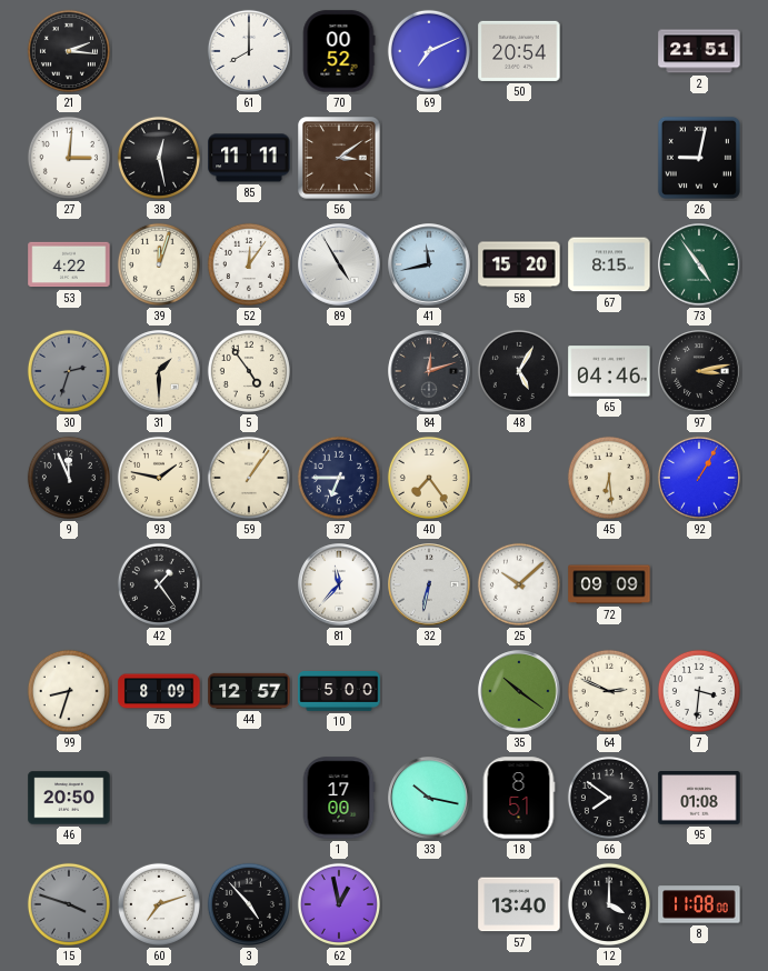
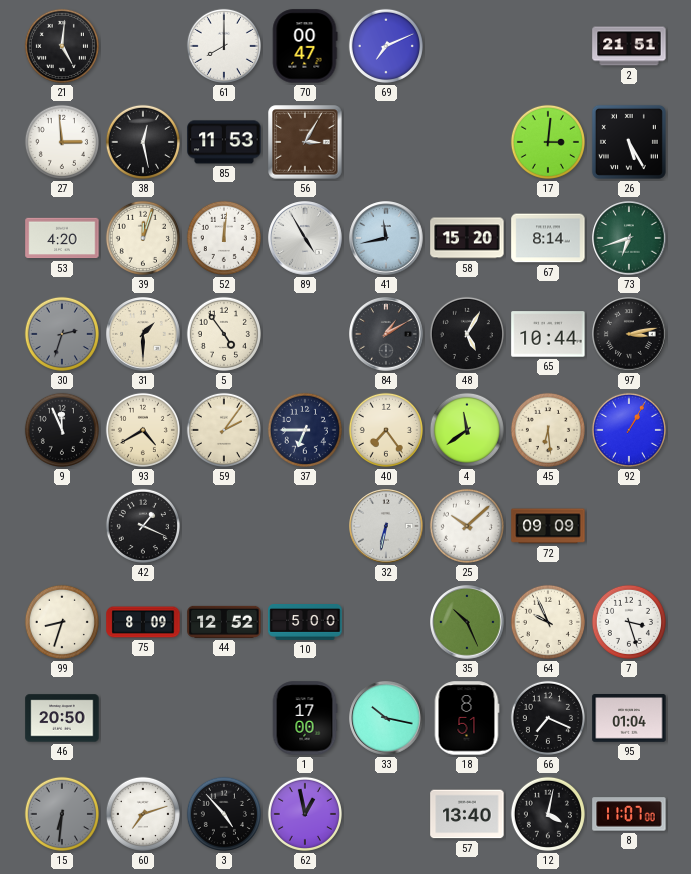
21: 2:16 -> 5:01
70: 00:52 -> 00:47
50: 20:54 -> none
27: 3:01 -> 2:59
85: 11:11 -> 11:53
56: 3:09 -> 3:05
17: none -> 3:01
26: 9:02 -> 5:25
53: 4:22 -> 4:20
52: 12:06 -> 12:01
67: 8:15 -> 8:14
73: 4:54 -> 6:42
84: 12:12 -> 1:10
65: 04:46 -> 10:44
93: 1:47 -> 4:40
59: 1:06 -> 2:06
4: none -> 11:39
42: 1:24 -> 1:19
81: 11:37 -> none
44: 12:57 -> 12:52
35: 10:21 -> 10:26
64: 2:49 -> 9:56
7: 3:31 -> 3:27
66: 7:51 -> 7:19
95: 01:08 -> 01:04
15: 3:48 -> 6:31
12: 4:00 -> 4:02
8: 11:08 -> 11:07
